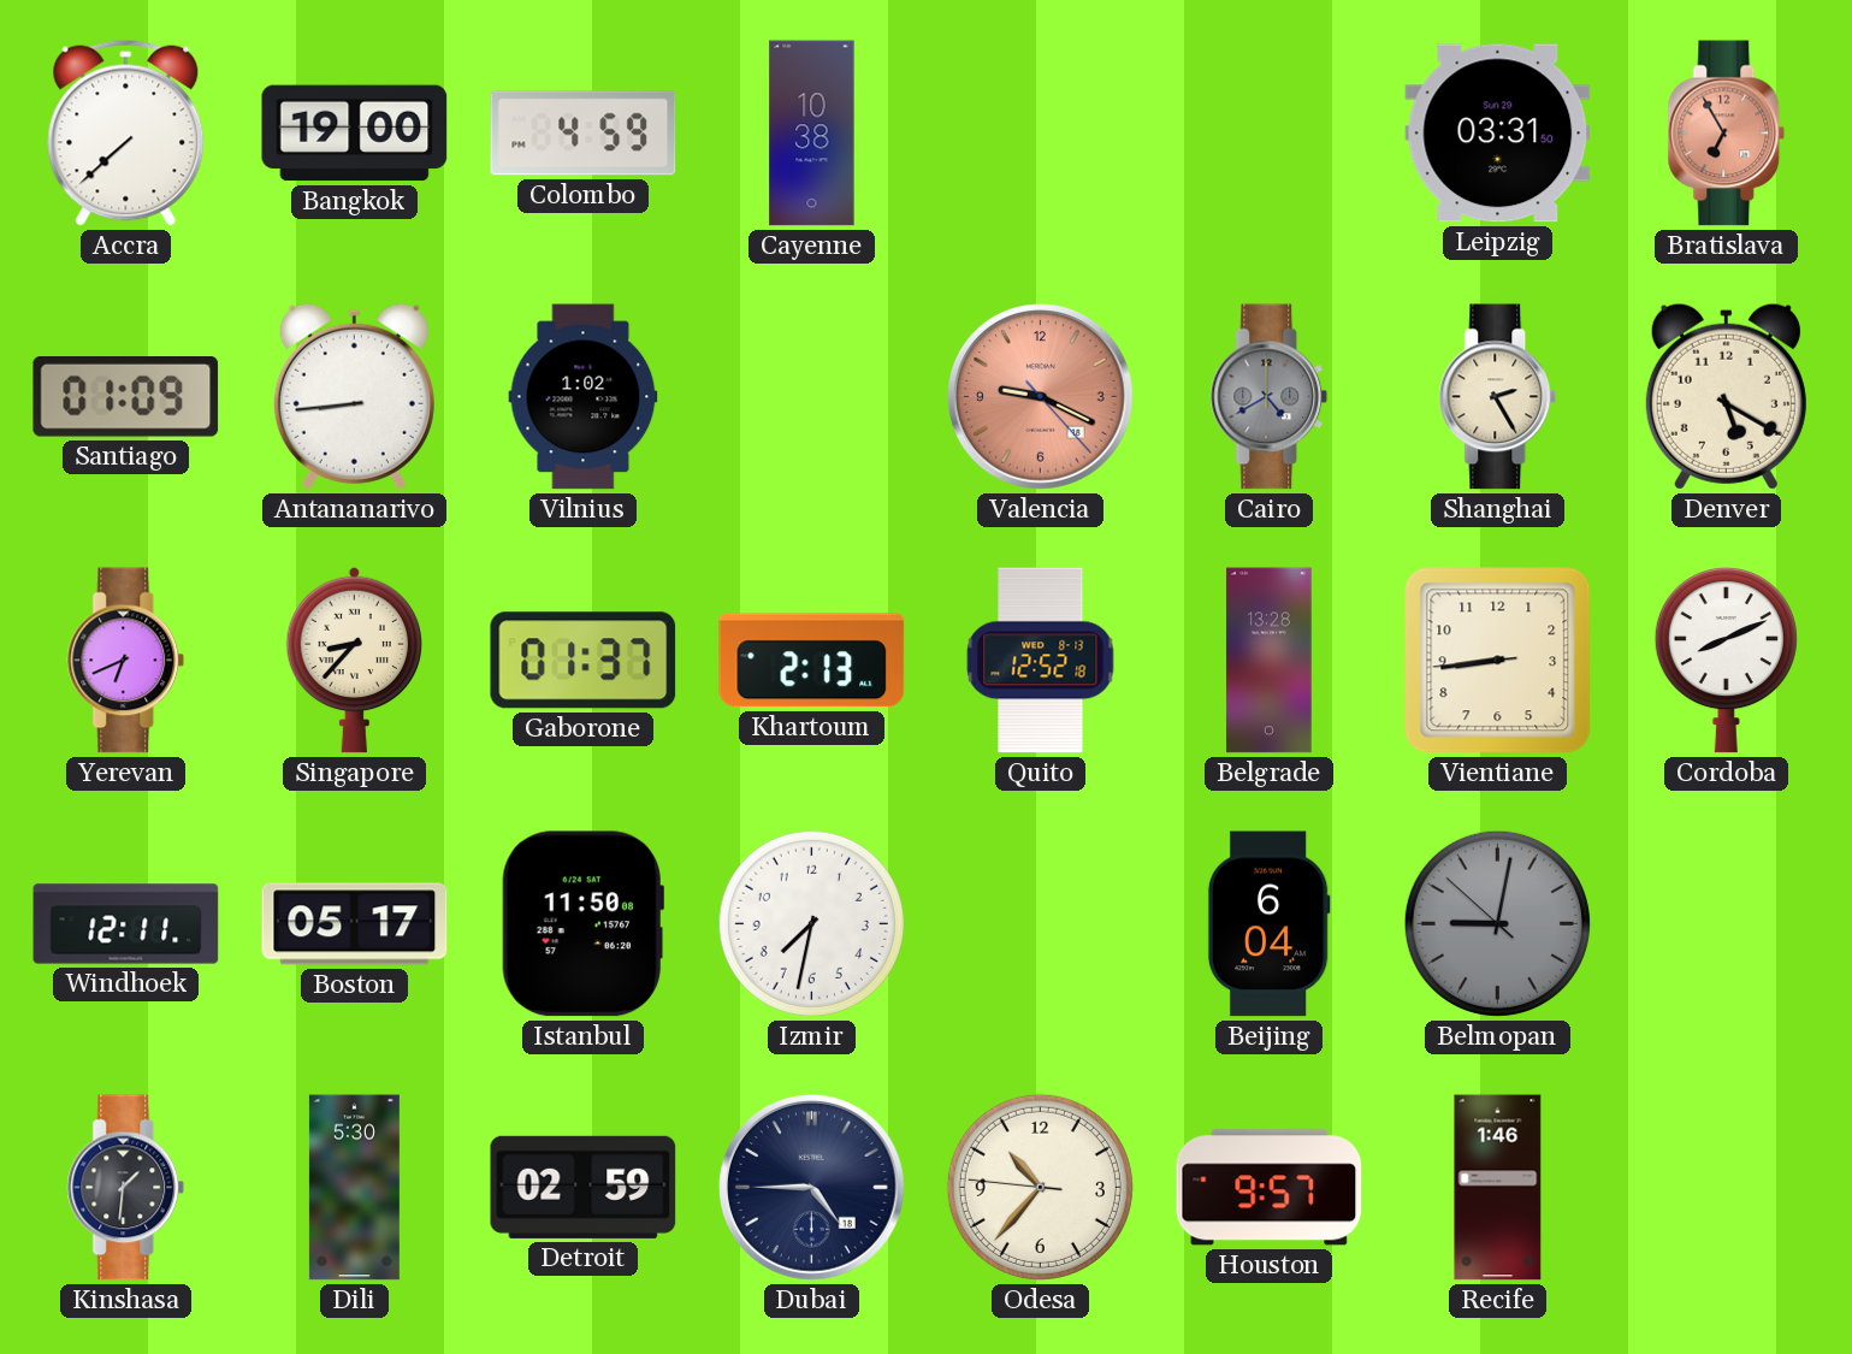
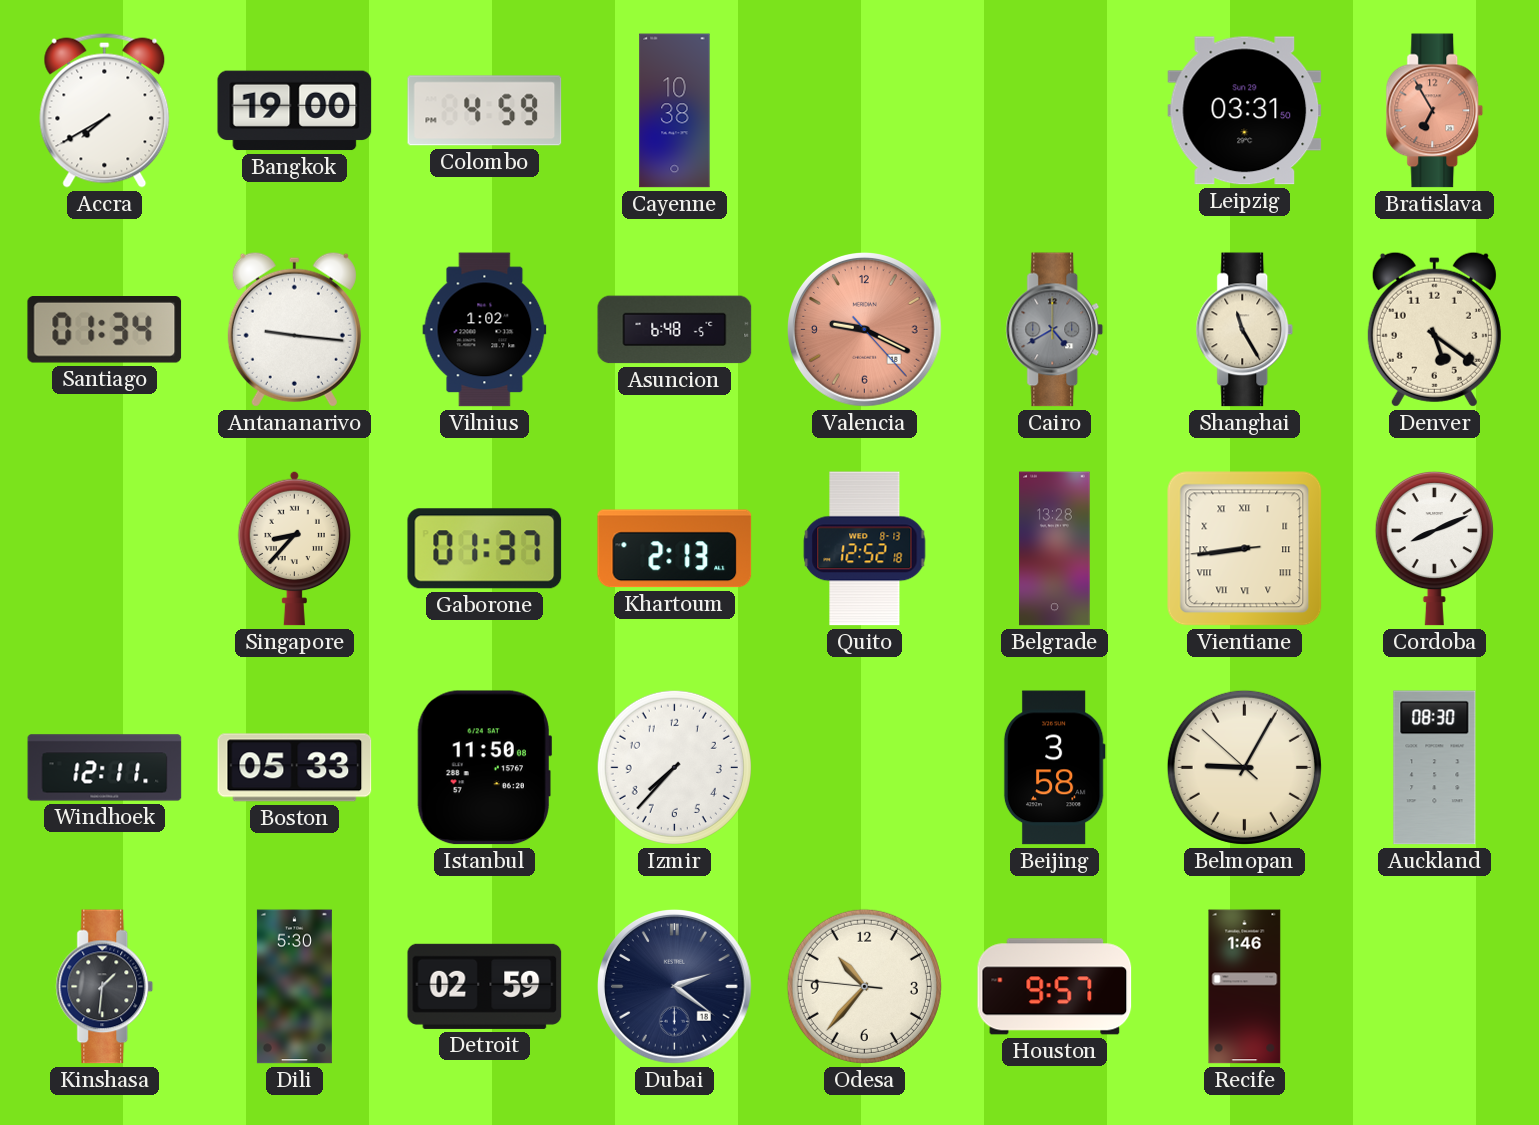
Accra: 7:38 -> 7:40
Santiago: 01:09 -> 01:34
Antananarivo: 8:44 -> 9:16
Asuncion: none -> 6:48
Shanghai: 2:25 -> 11:25
Denver: 5:20 -> 5:21
Yerevan: 6:41 -> none
Vientiane numerals: Arabic -> Roman
Boston: 05:17 -> 05:33
Izmir: 7:32 -> 7:37
Beijing: 6:04 -> 3:58
Belmopan: 9:01 -> 9:04
Belmopan dial: grey -> cream
Auckland: none -> 08:30
Dubai: 4:45 -> 2:21
